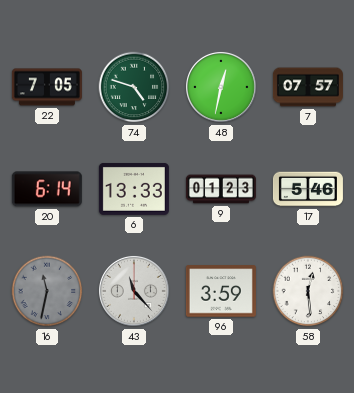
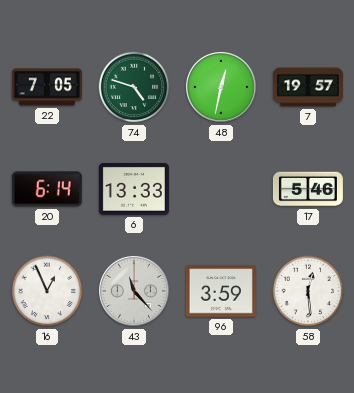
7: 07:57 -> 19:57
9: 01:23 -> none
16: 11:32 -> 12:56
16 dial: grey -> white
